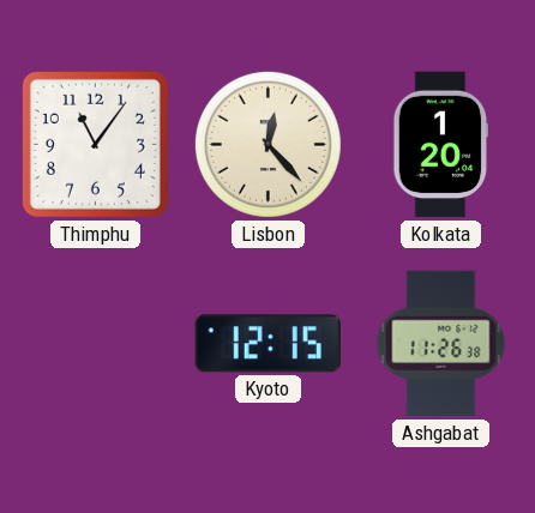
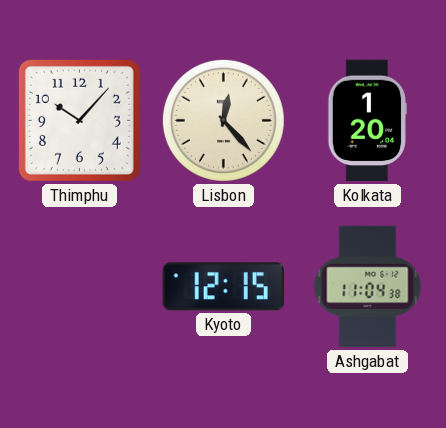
Thimphu: 11:06 -> 10:07
Ashgabat: 11:26 -> 11:04
